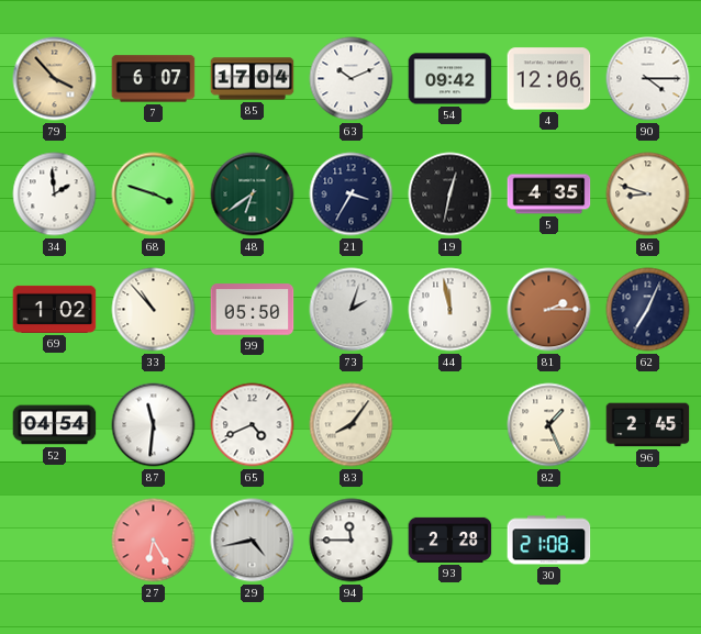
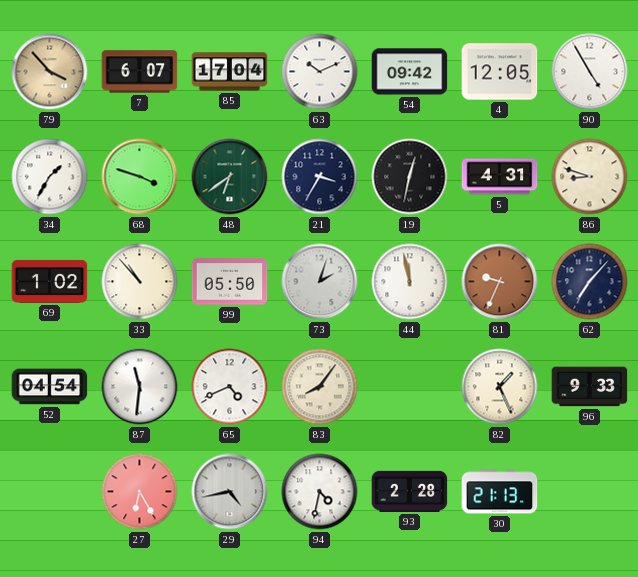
4: 12:06 -> 12:05
90: 4:15 -> 4:55
34: 1:59 -> 1:35
5: 4:35 -> 4:31
81: 2:15 -> 9:34
62: 7:04 -> 7:07
96: 2:45 -> 9:33
94: 11:45 -> 4:32
30: 21:08 -> 21:13
